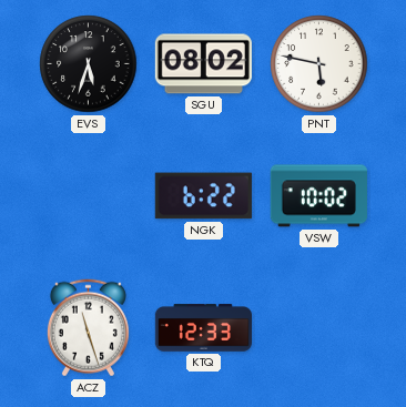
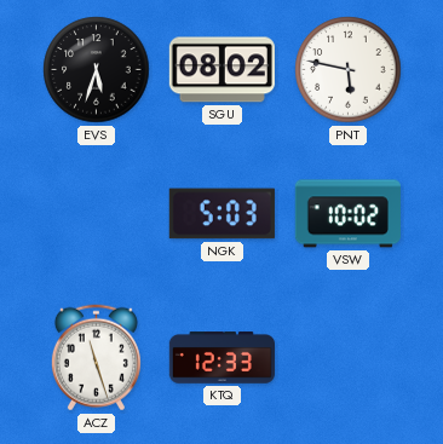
NGK: 6:22 -> 5:03
